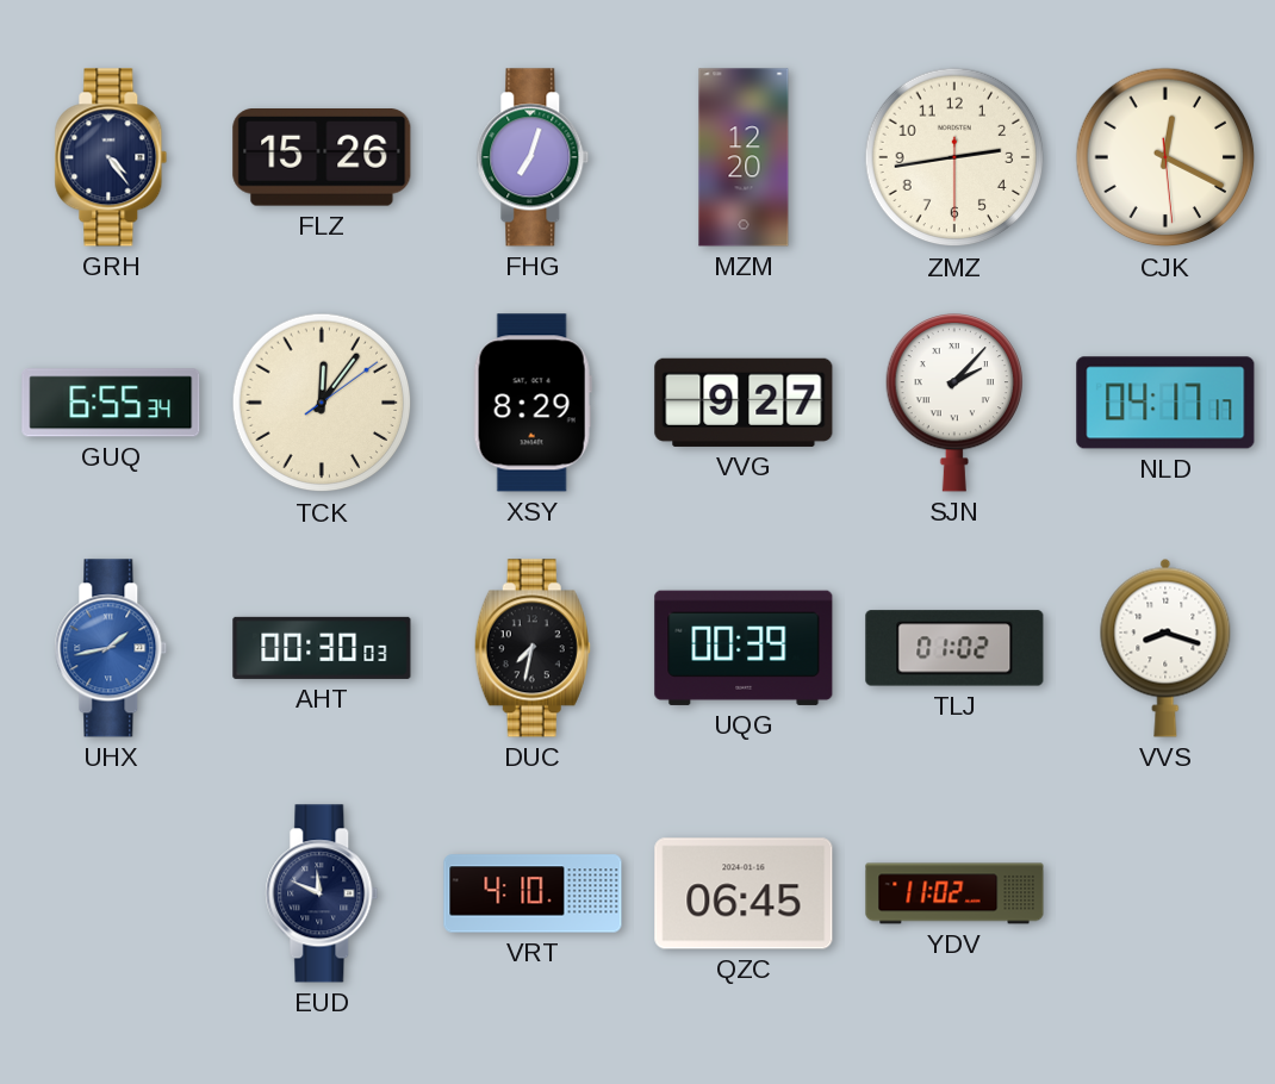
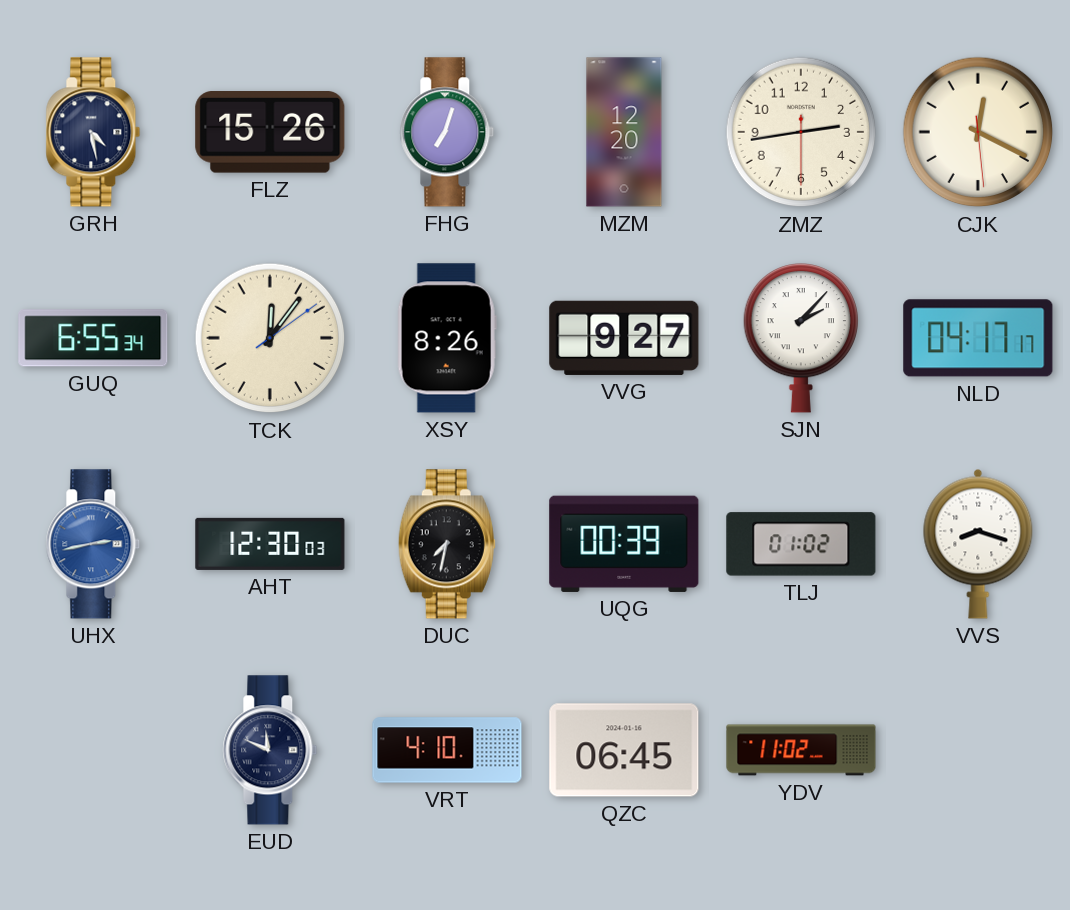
GRH: 4:24 -> 4:28
XSY: 8:29 -> 8:26
UHX: 1:43 -> 2:43
AHT: 00:30 -> 12:30
